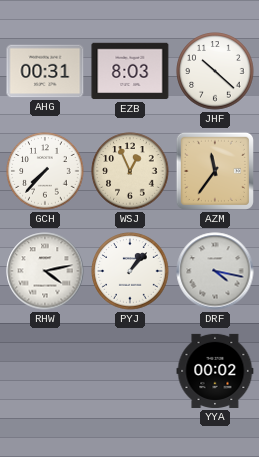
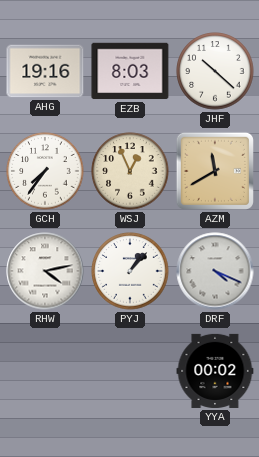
AHG: 00:31 -> 19:16
GCH: 7:37 -> 7:36
AZM: 11:36 -> 11:40
DRF: 4:17 -> 4:19
